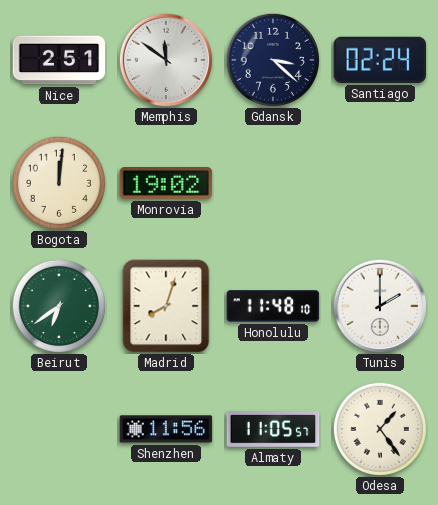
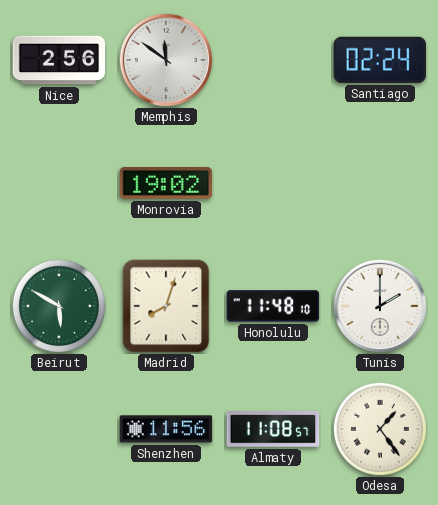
Nice: 2:51 -> 2:56
Gdansk: 3:22 -> none
Bogota: 12:01 -> none
Beirut: 6:39 -> 5:50
Almaty: 11:05 -> 11:08
